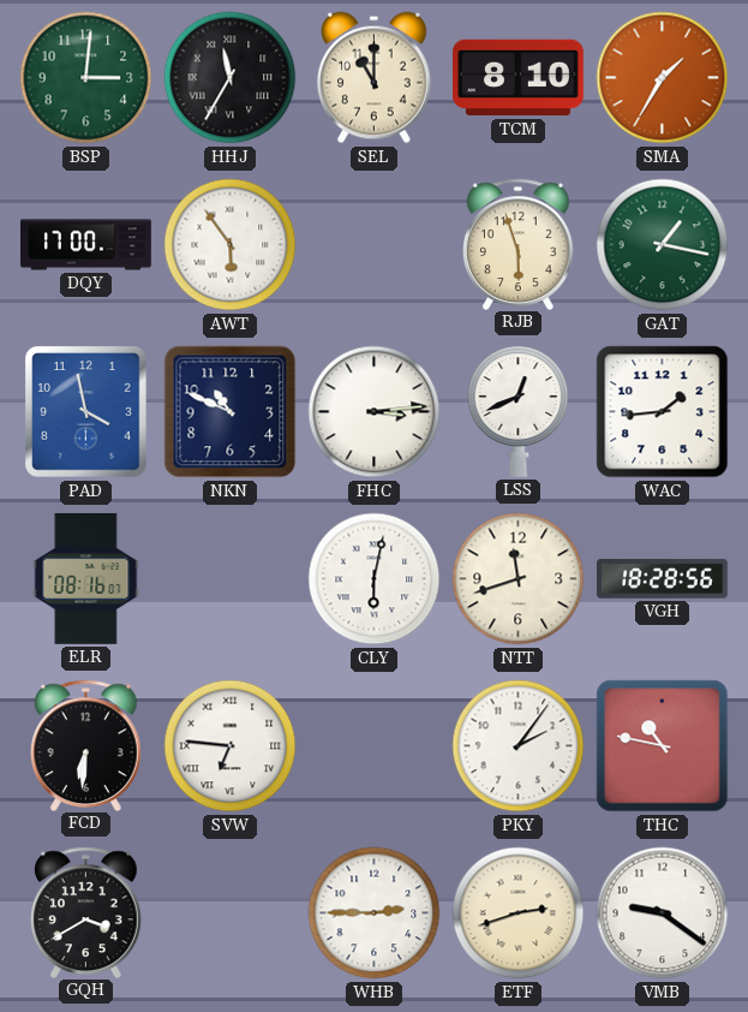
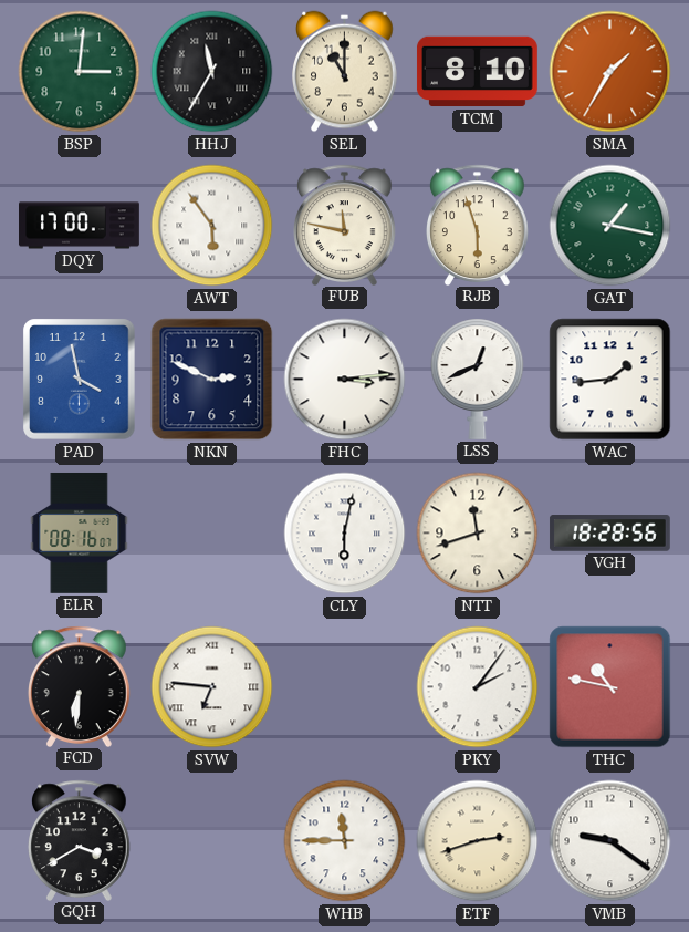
FUB: none -> 11:47
NKN: 10:49 -> 2:49
WHB: 2:45 -> 11:45
